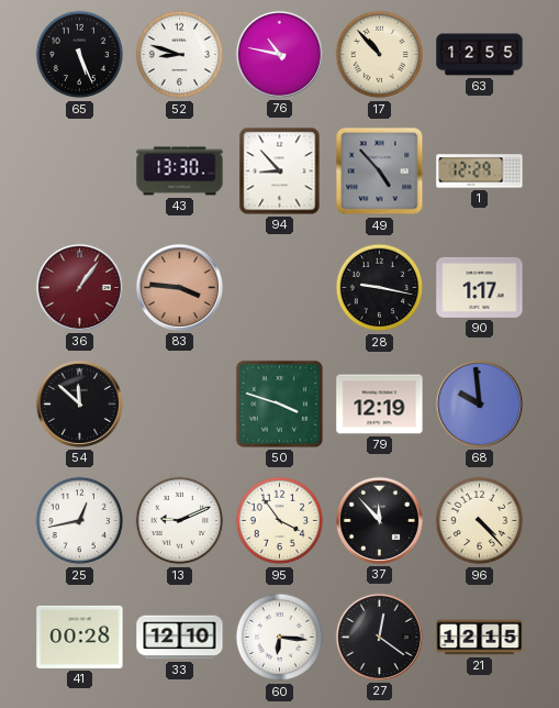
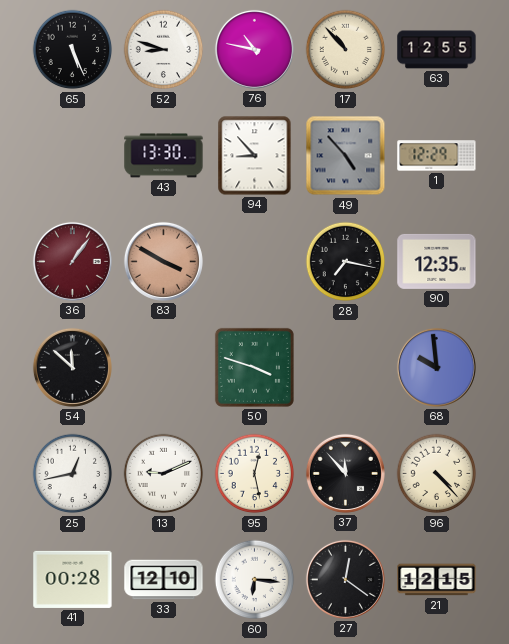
83: 3:46 -> 3:50
28: 9:17 -> 7:17
90: 1:17 -> 12:35
79: 12:19 -> none
95: 3:54 -> 12:28
